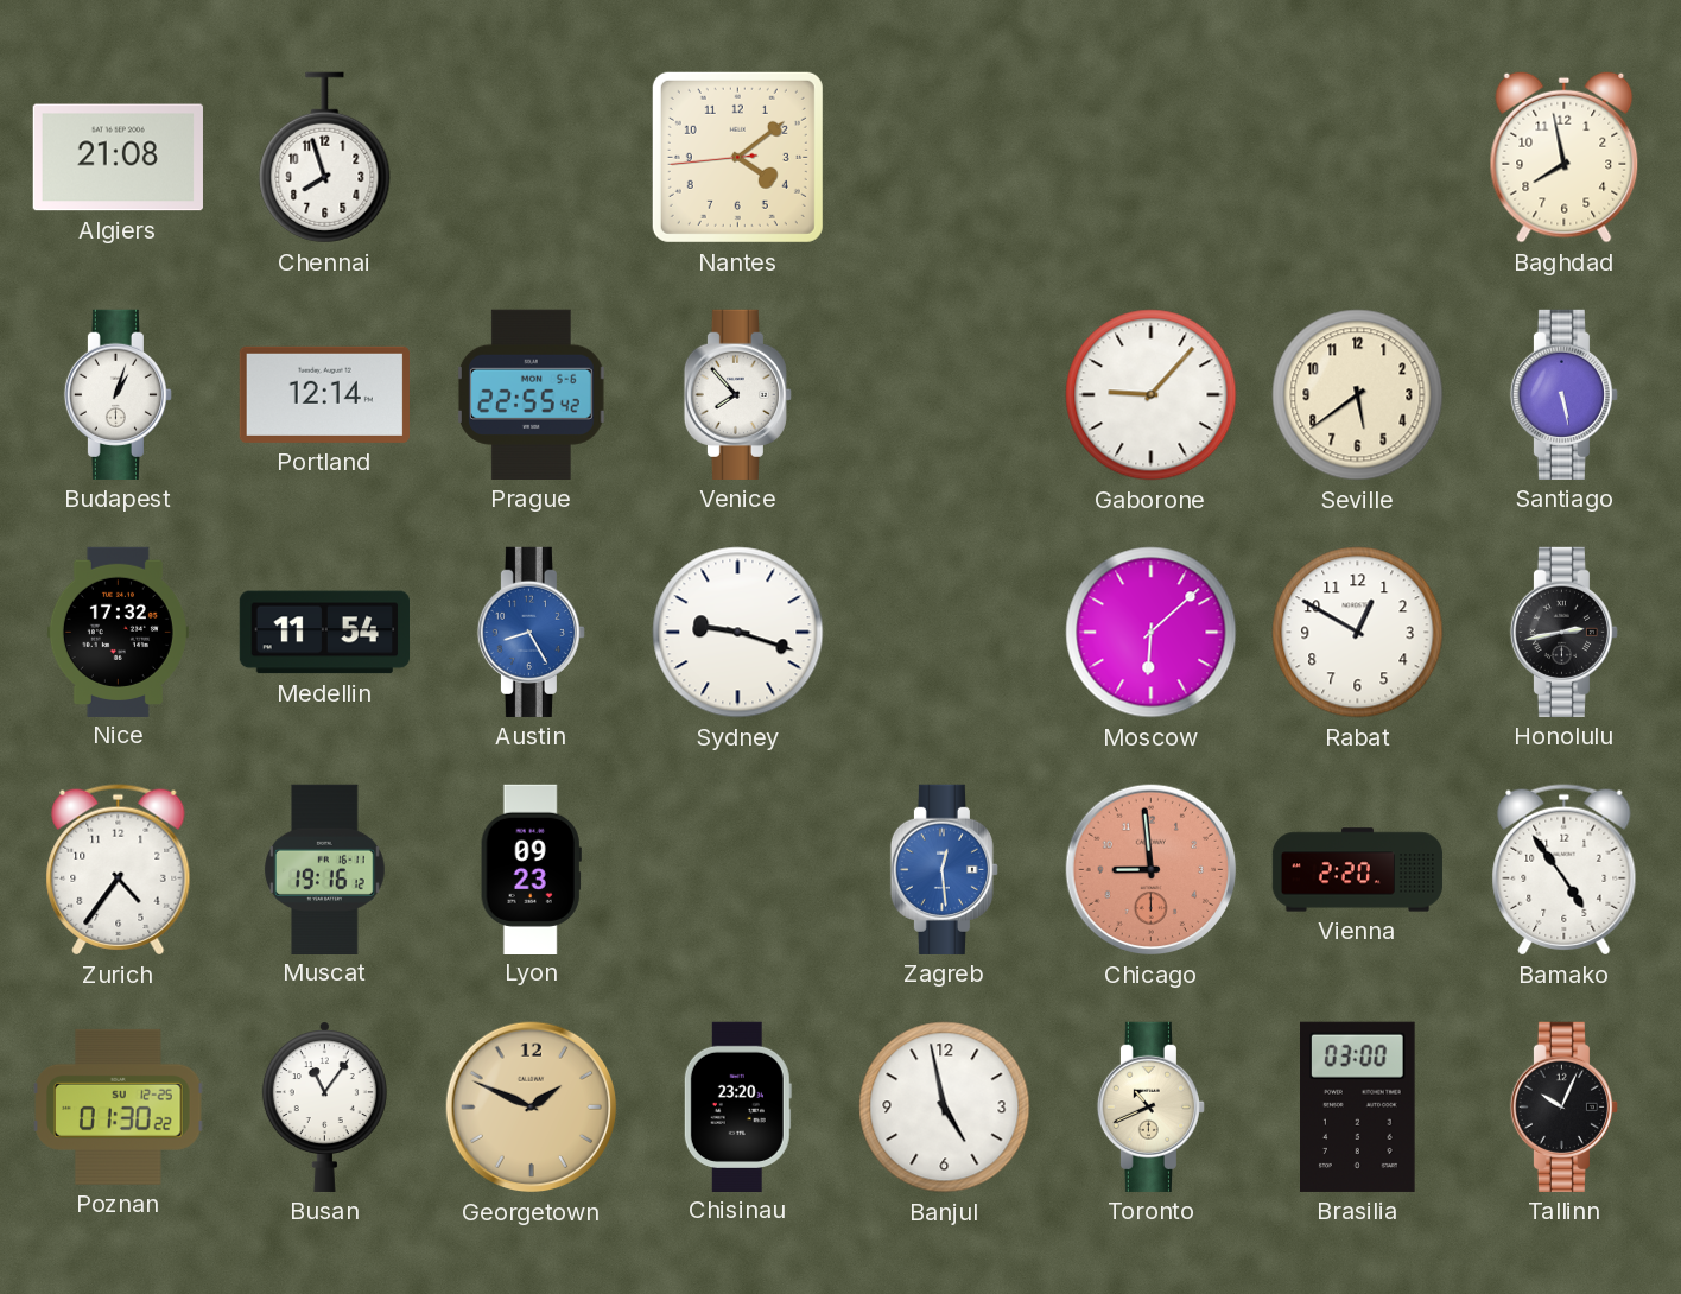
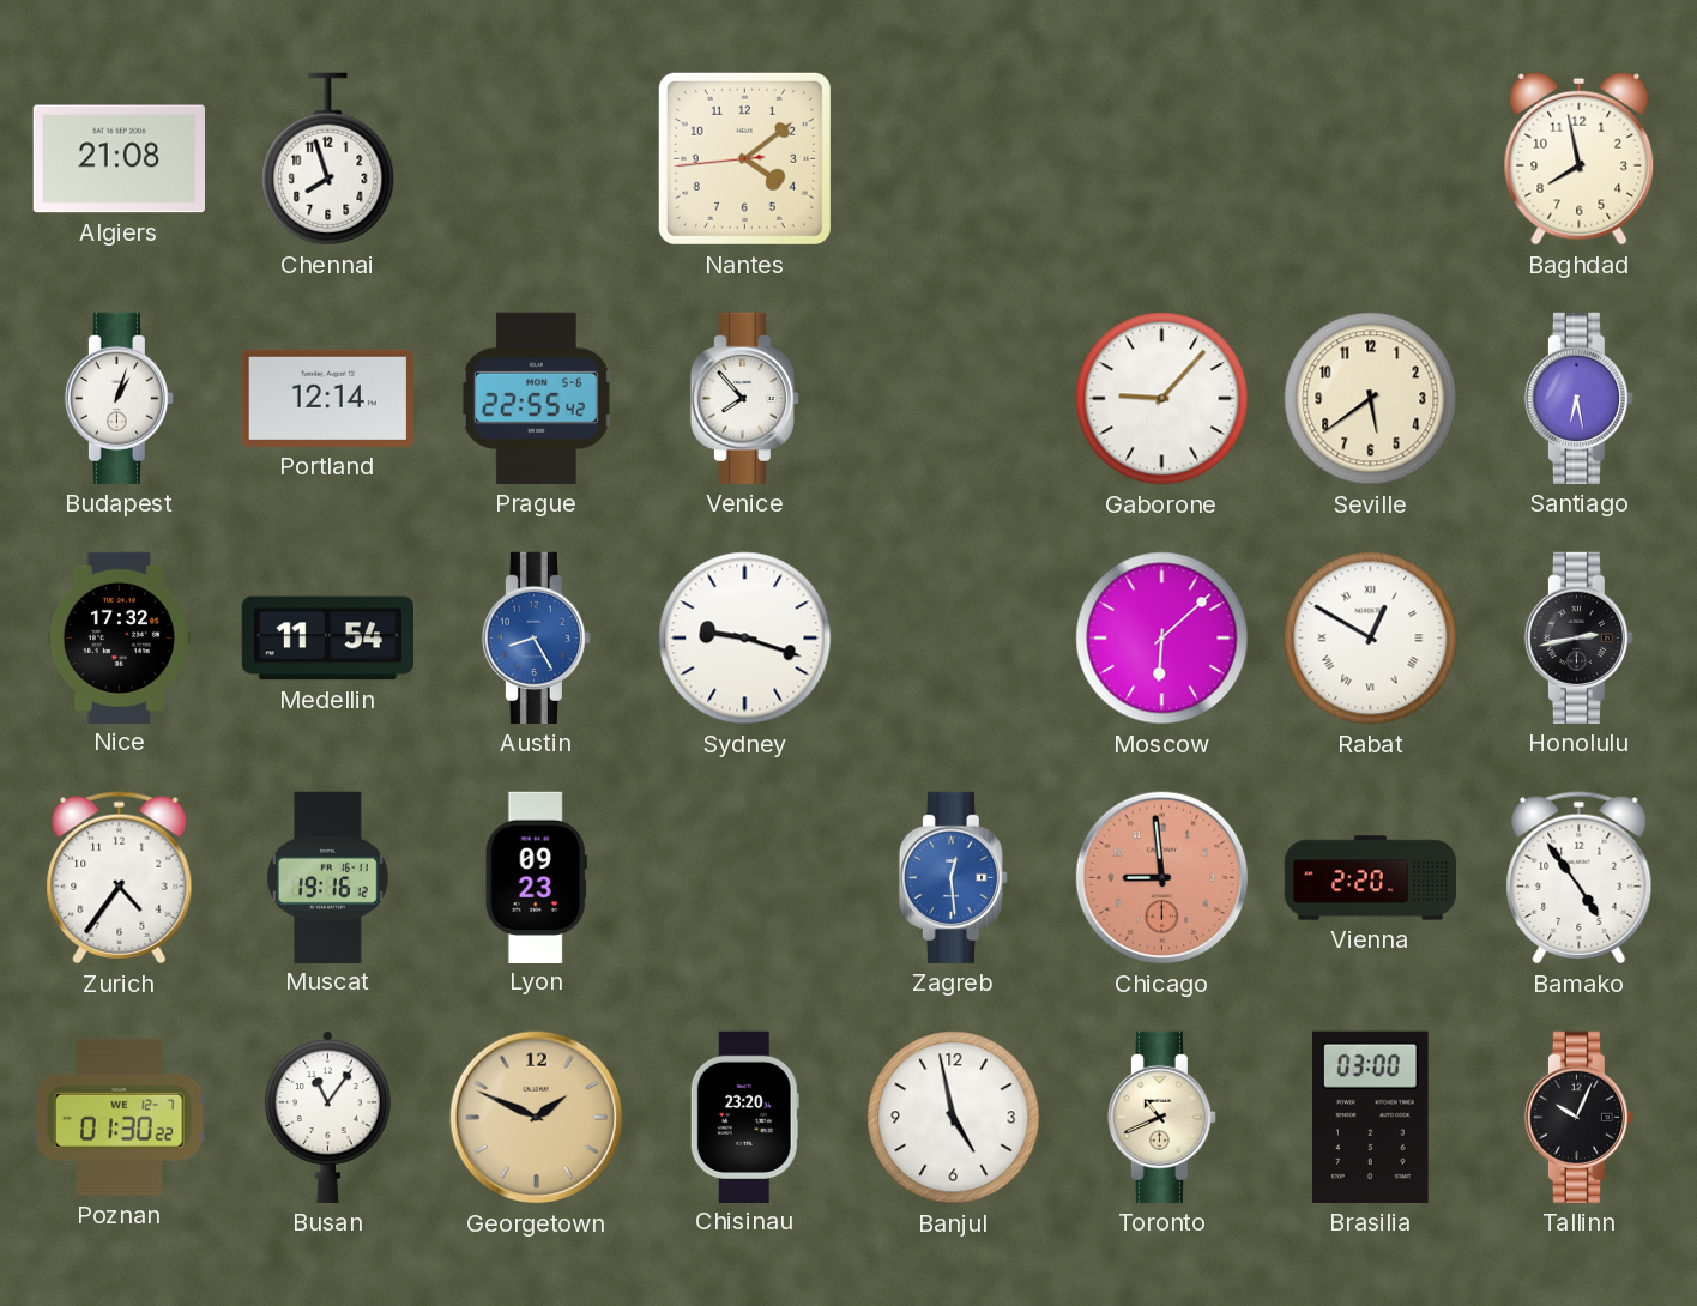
Santiago: 5:28 -> 6:28
Rabat numerals: Arabic -> Roman
Poznan date: SU 12-25 -> WE 12-7
